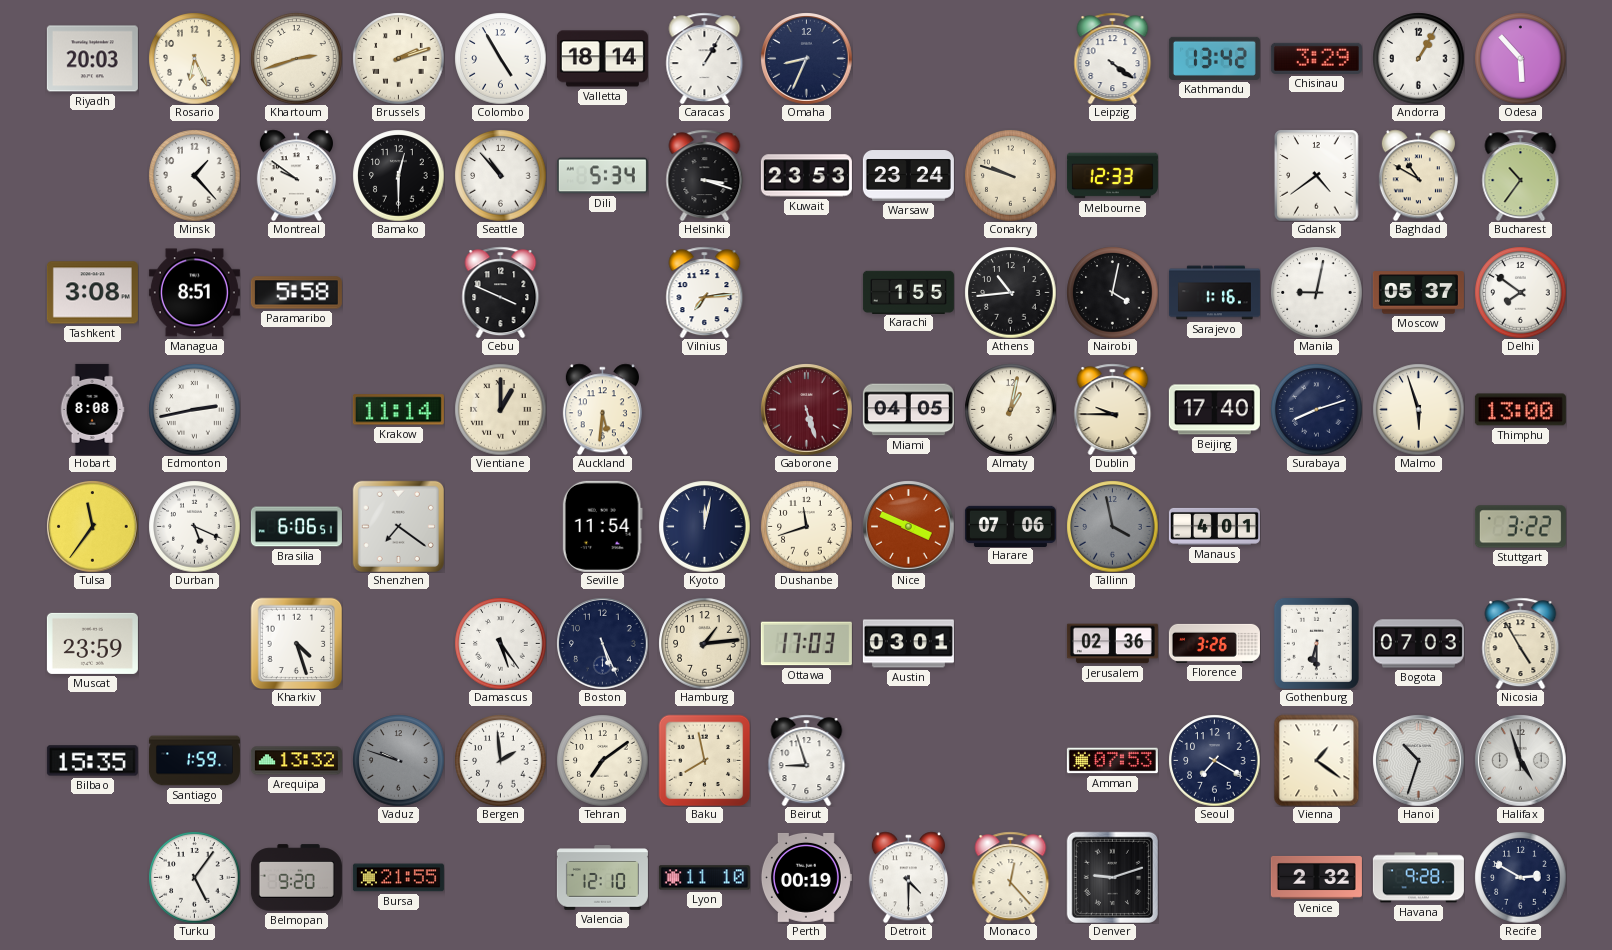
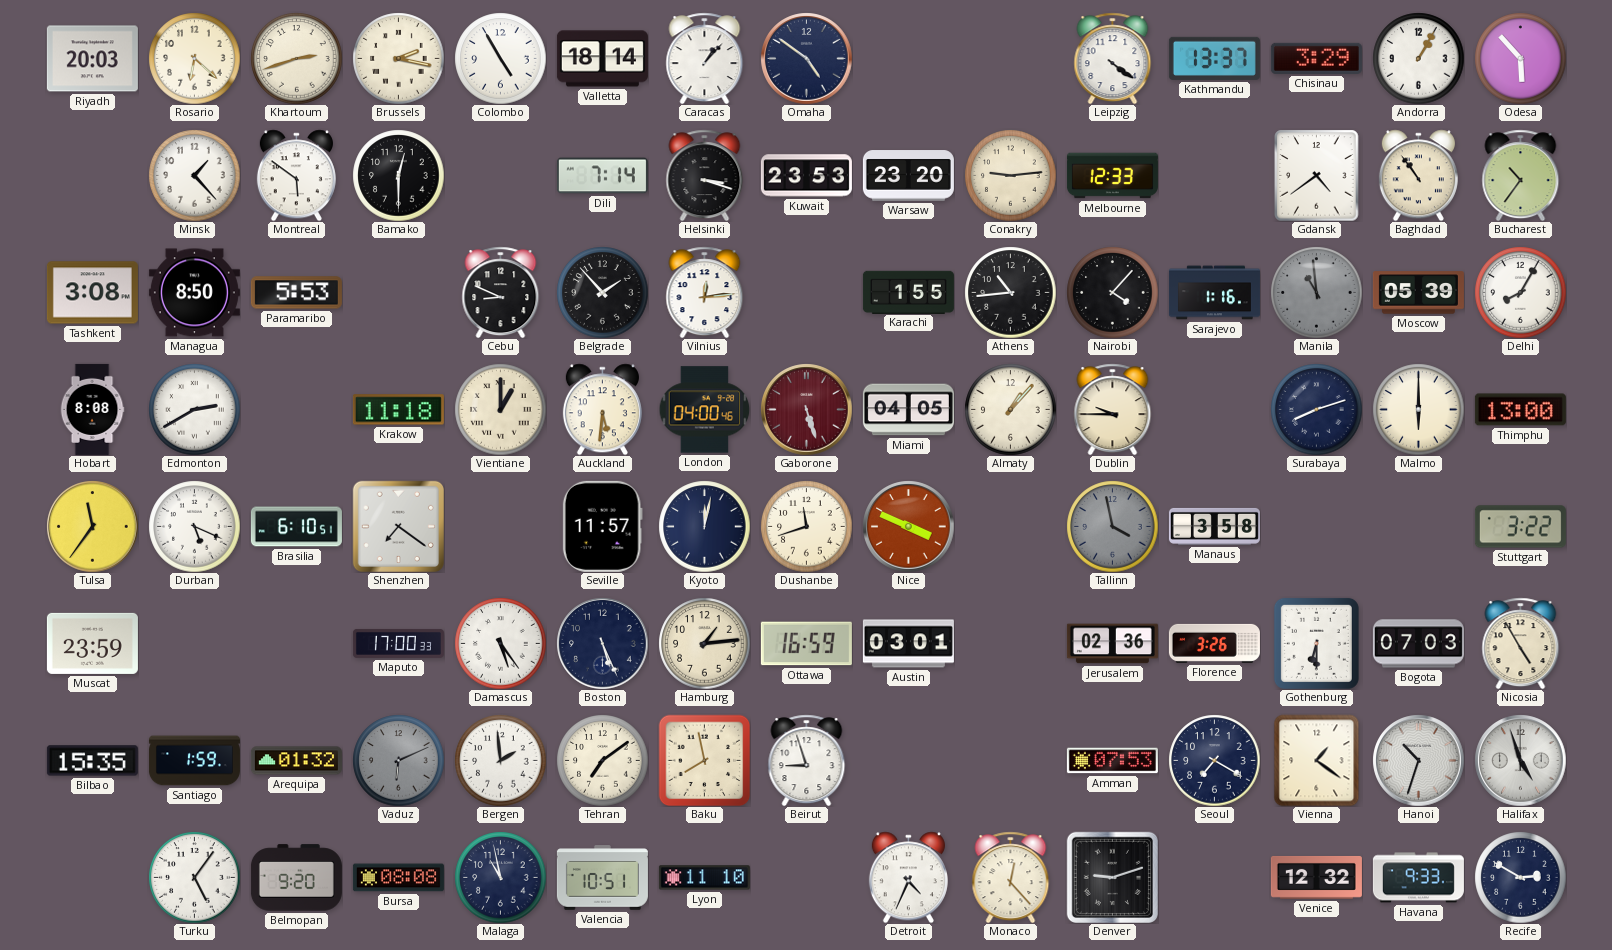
Rosario: 6:26 -> 6:22
Brussels: 2:12 -> 2:17
Caracas: 1:05 -> 1:07
Omaha: 8:34 -> 4:51
Kathmandu: 13:42 -> 13:37
Montreal: 9:51 -> 5:51
Seattle: 10:53 -> none
Dili: 5:34 -> 7:14
Warsaw: 23:24 -> 23:20
Conakry: 9:48 -> 9:14
Baghdad: 10:50 -> 10:54
Managua: 8:51 -> 8:50
Paramaribo: 5:58 -> 5:53
Cebu: 3:49 -> 8:49
Belgrade: none -> 1:53
Vilnius: 7:14 -> 12:14
Nairobi: 4:02 -> 4:07
Manila: 9:02 -> 10:59
Manila dial: white -> grey
Moscow: 05:37 -> 05:39
Delhi: 7:51 -> 8:05
Edmonton: 2:43 -> 2:40
Krakow: 11:14 -> 11:18
London: none -> 04:00
Almaty: 1:02 -> 1:07
Beijing: 17:40 -> none
Malmo: 5:57 -> 6:00
Brasilia: 6:06 -> 6:10
Seville: 11:54 -> 11:57
Harare: 07:06 -> none
Manaus: 4:01 -> 3:58
Kharkiv: 4:27 -> none
Maputo: none -> 17:00
Ottawa: 17:03 -> 16:59
Arequipa: 13:32 -> 01:32
Vaduz: 9:48 -> 6:11
Bursa: 21:55 -> 08:08
Malaga: none -> 10:58
Valencia: 12:10 -> 10:51
Perth: 00:19 -> none
Detroit: 4:30 -> 4:34
Venice: 2:32 -> 12:32
Havana: 9:28 -> 9:33
